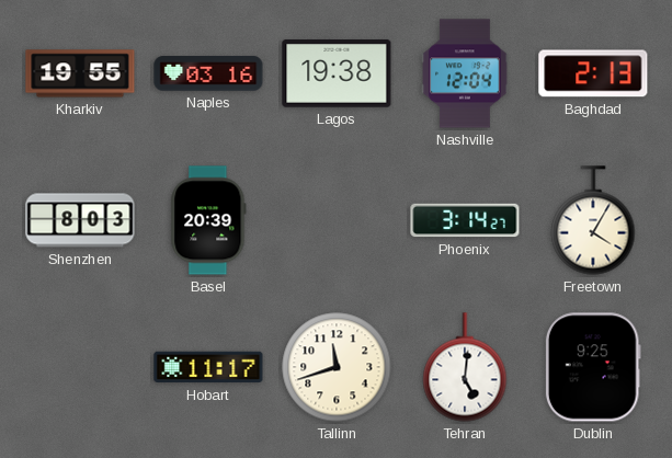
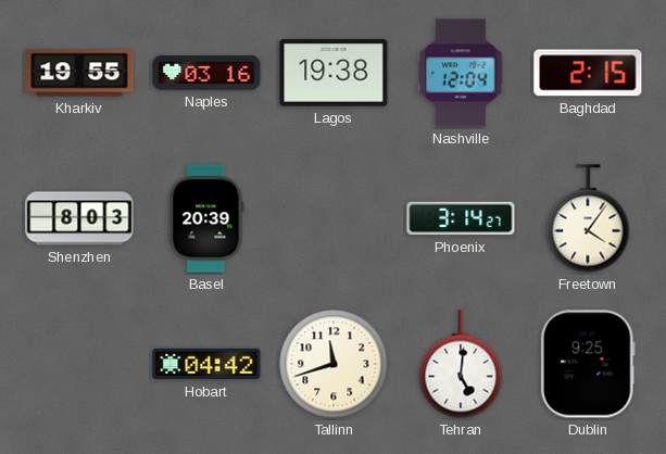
Baghdad: 2:13 -> 2:15
Freetown: 4:05 -> 4:06
Hobart: 11:17 -> 04:42
